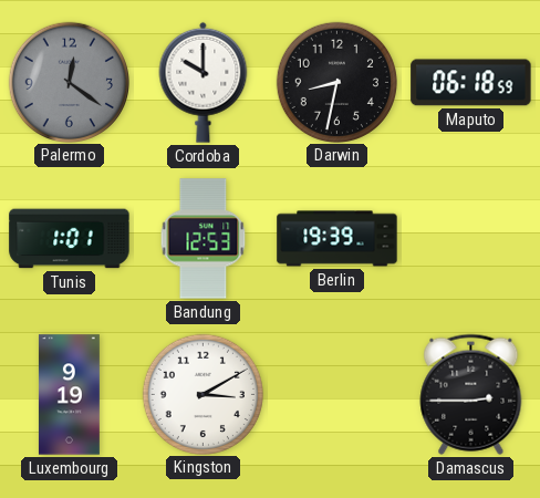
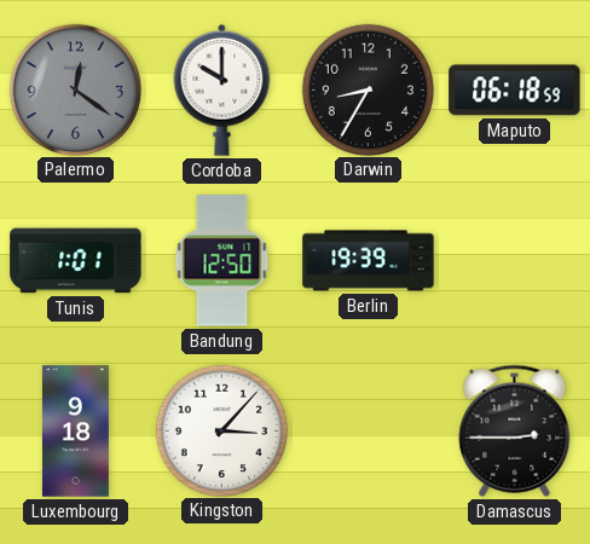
Darwin: 8:32 -> 8:35
Bandung: 12:53 -> 12:50
Luxembourg: 9:19 -> 9:18
Kingston: 3:10 -> 3:07
